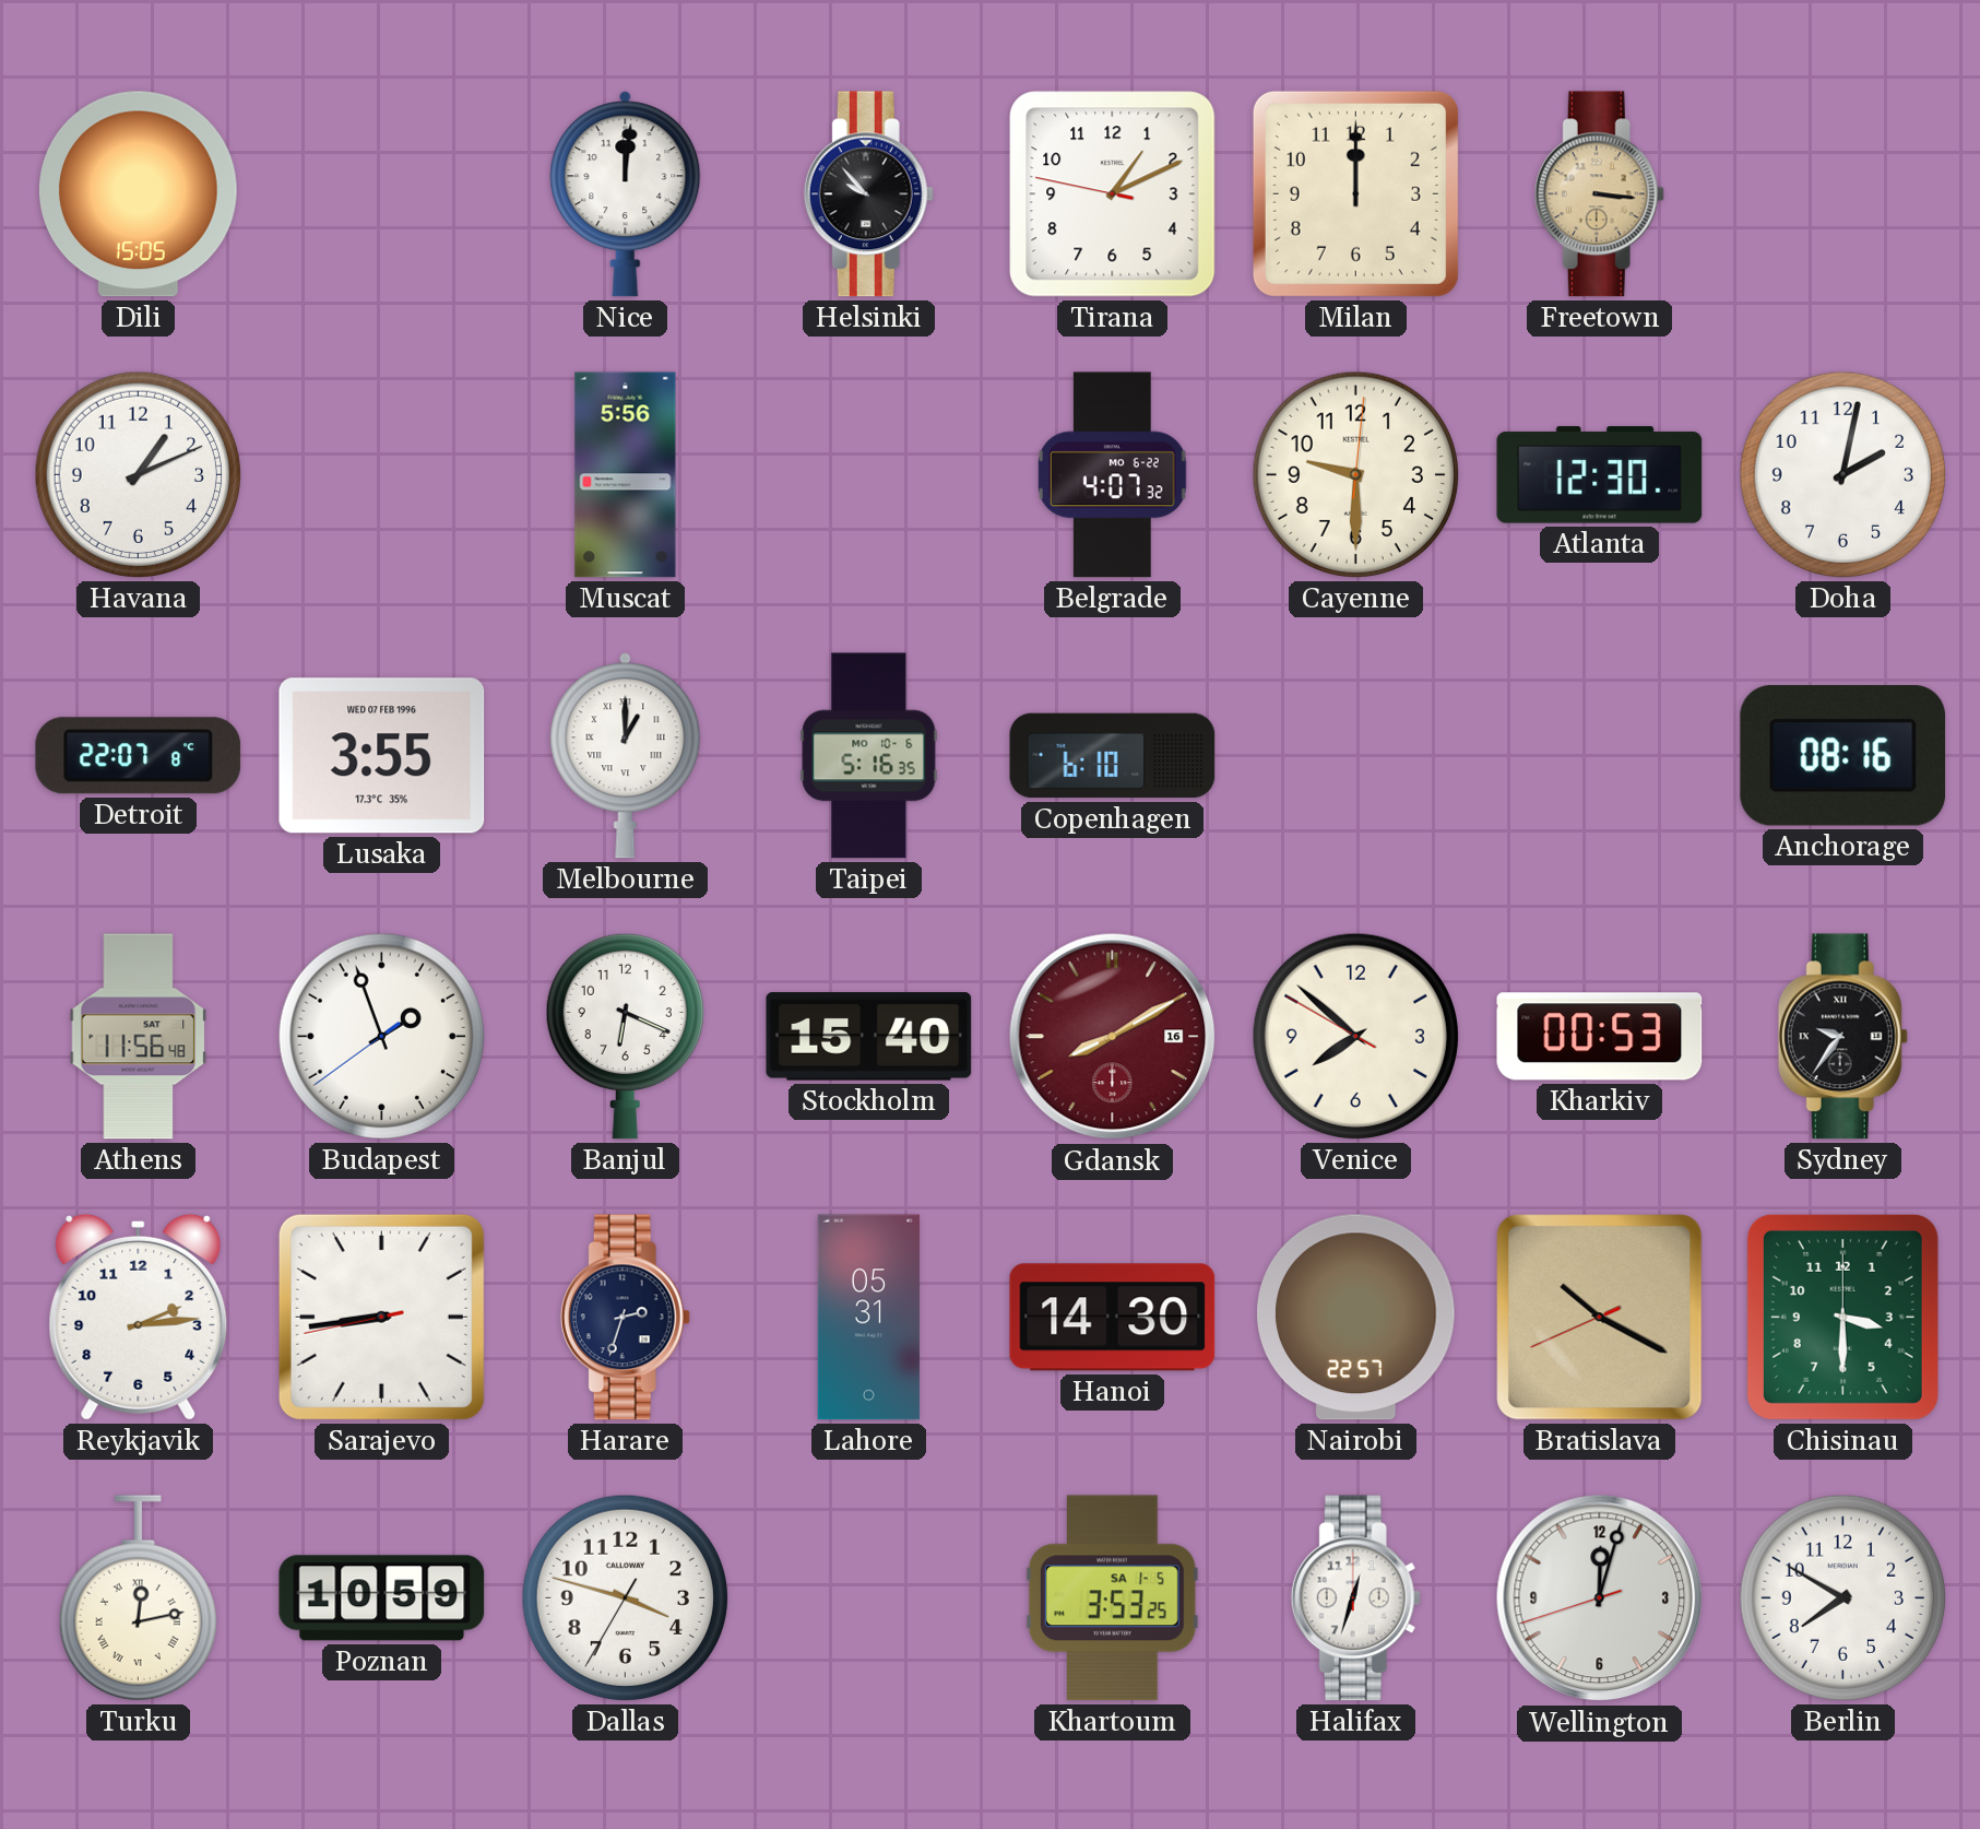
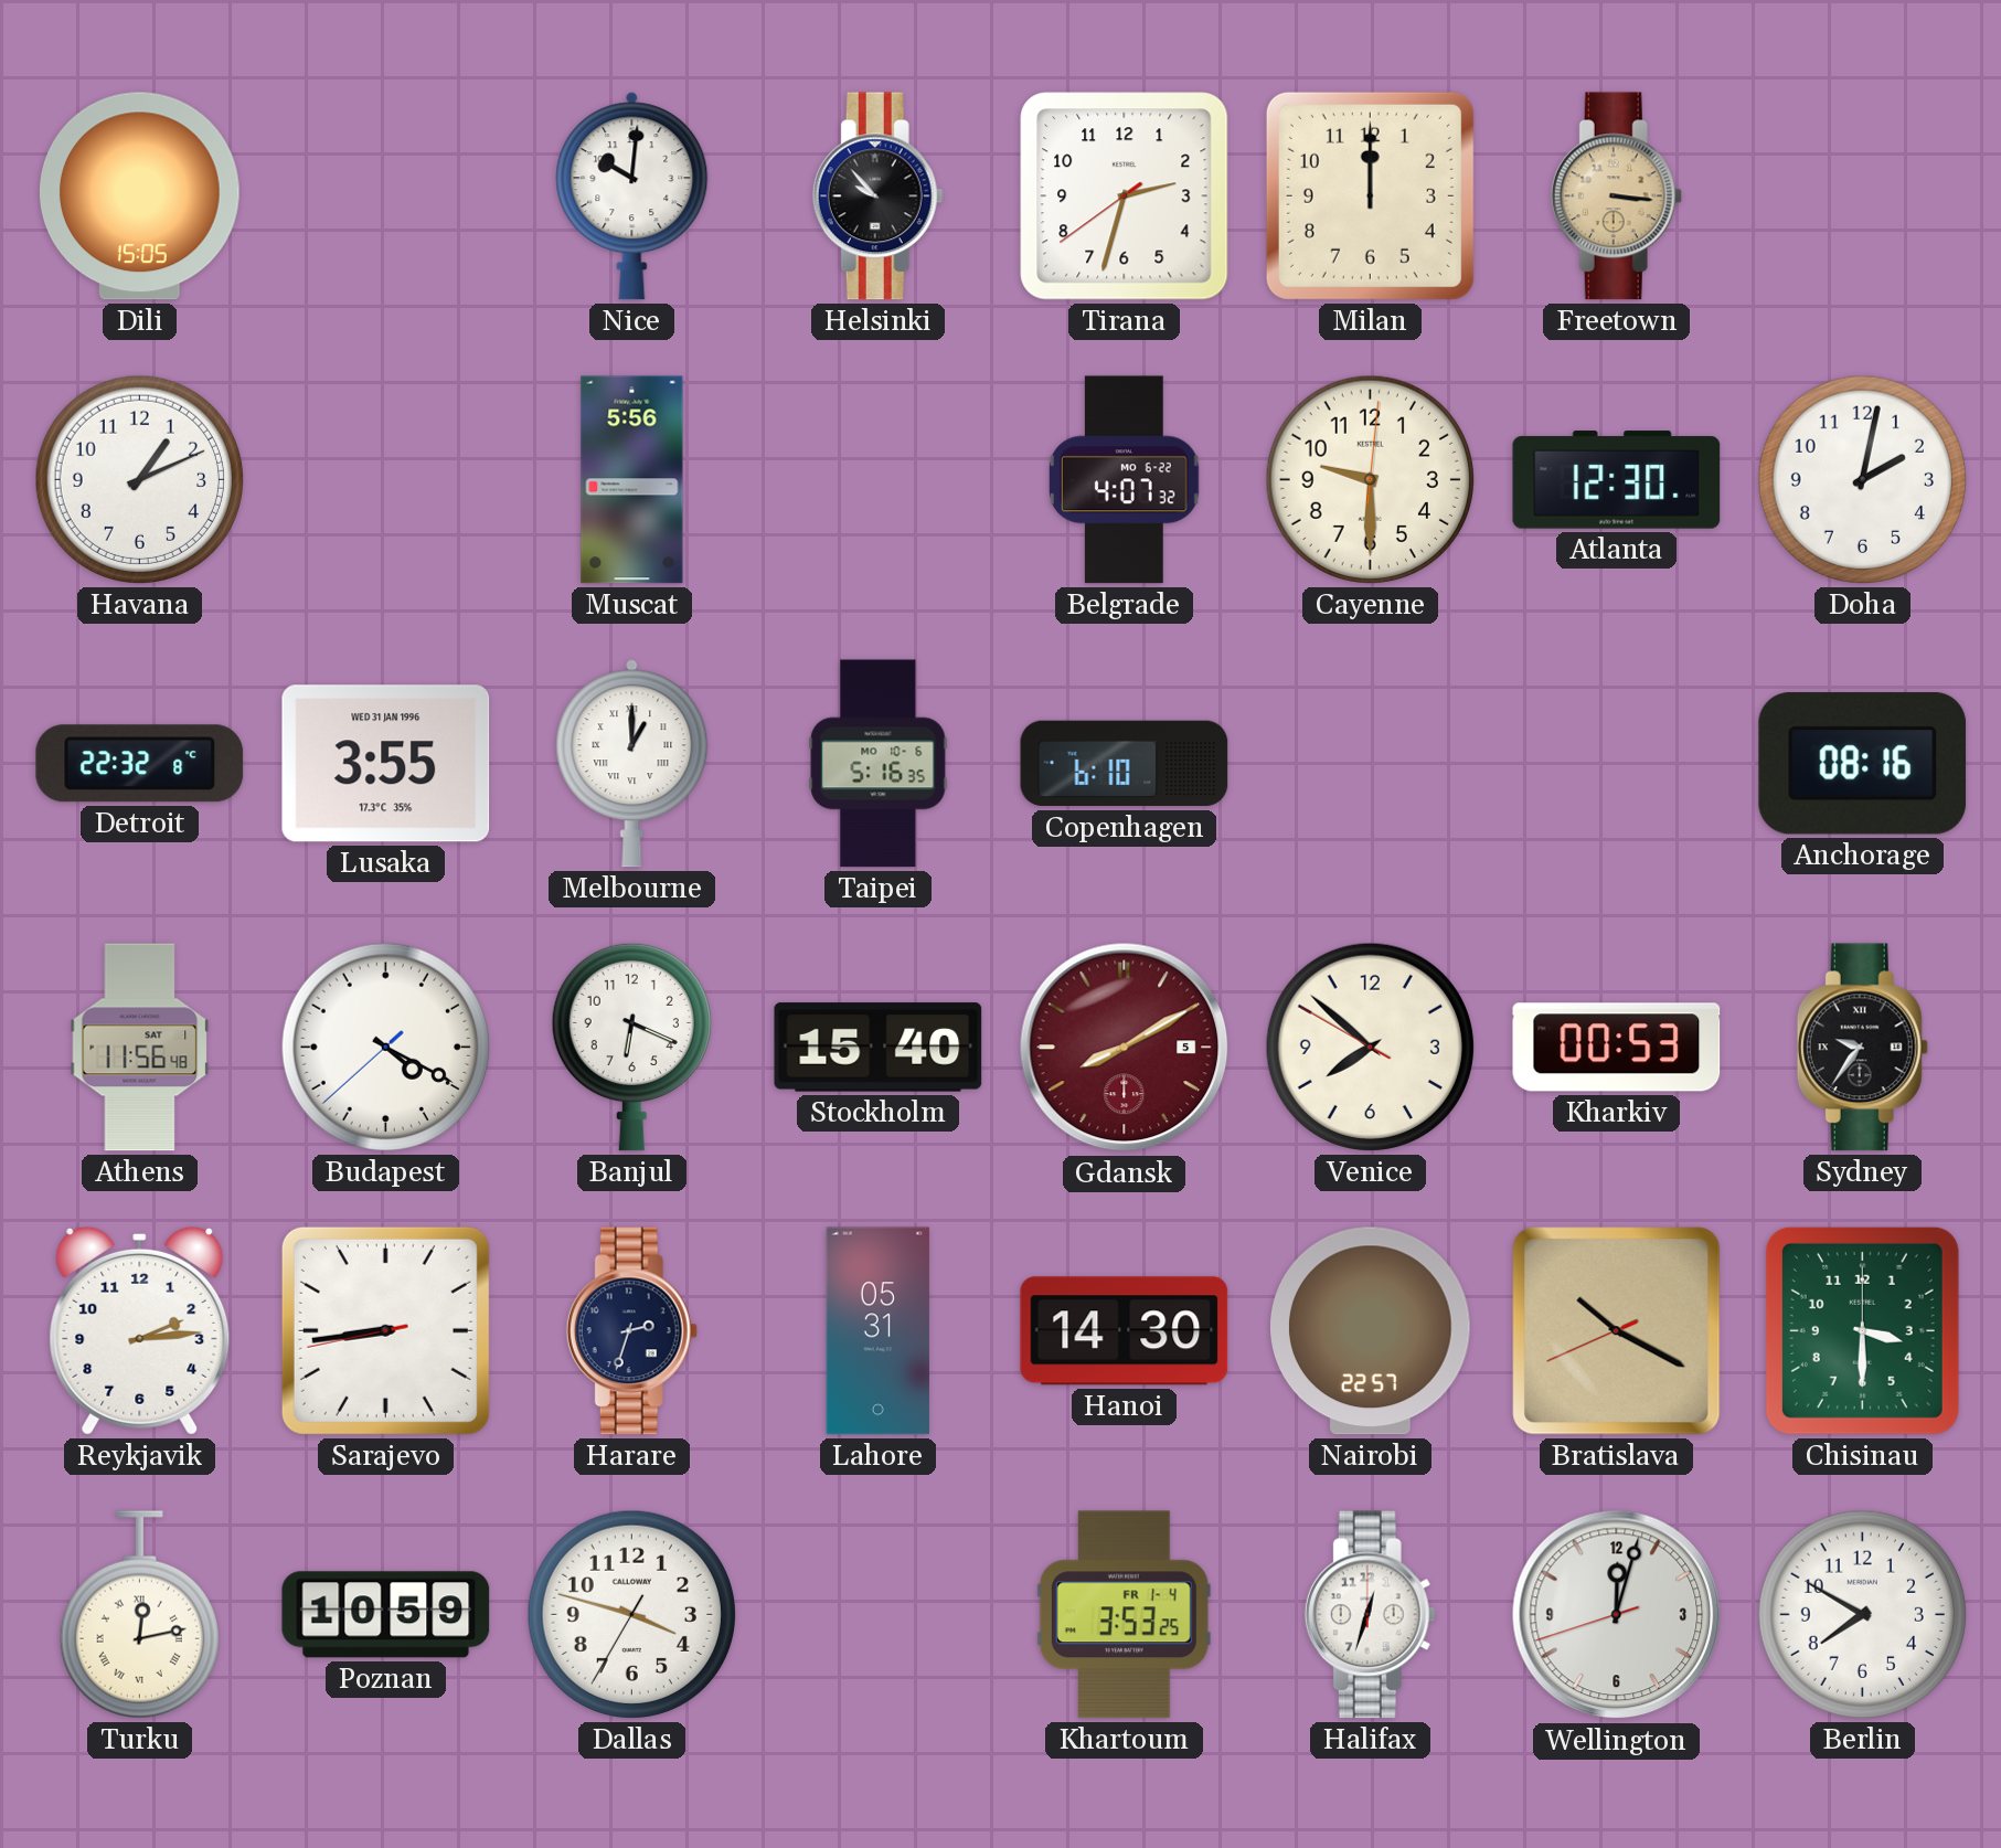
Nice: 12:01 -> 10:01
Tirana: 1:10 -> 2:32
Detroit: 22:07 -> 22:32
Lusaka date: WED 07 FEB 1996 -> WED 31 JAN 1996
Budapest: 1:56 -> 4:19
Gdansk date: 16 -> 5
Khartoum date: SA 1-5 -> FR 1-4
